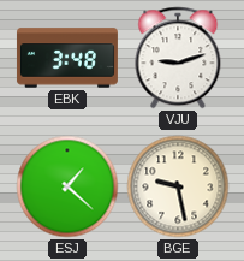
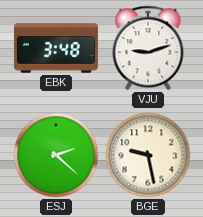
ESJ: 1:22 -> 2:22
